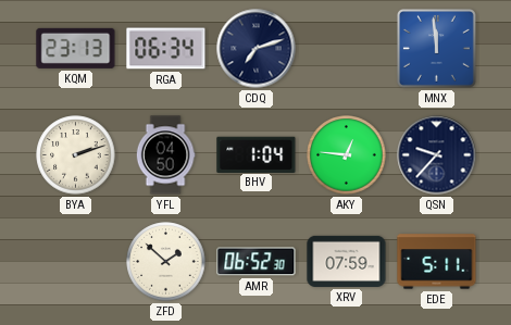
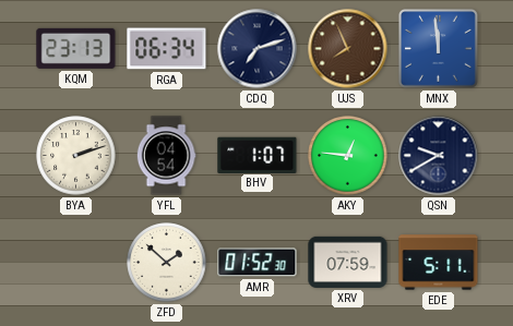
UJS: none -> 7:56
YFL: 04:50 -> 04:54
BHV: 1:04 -> 1:07
QSN: 9:37 -> 9:40
AMR: 06:52 -> 01:52
